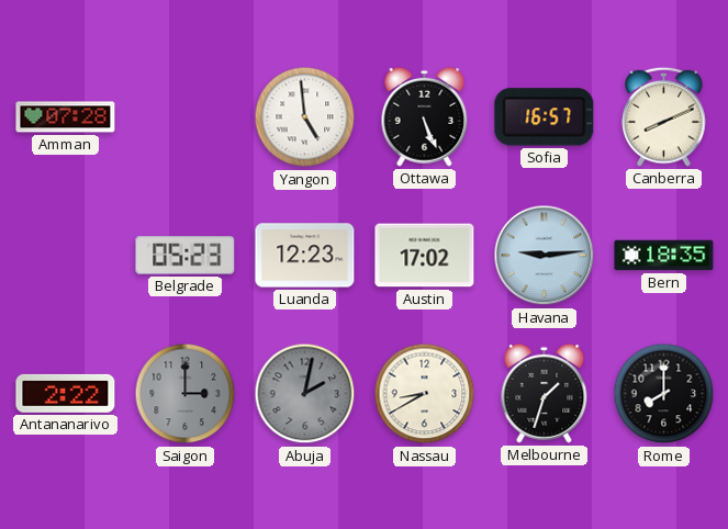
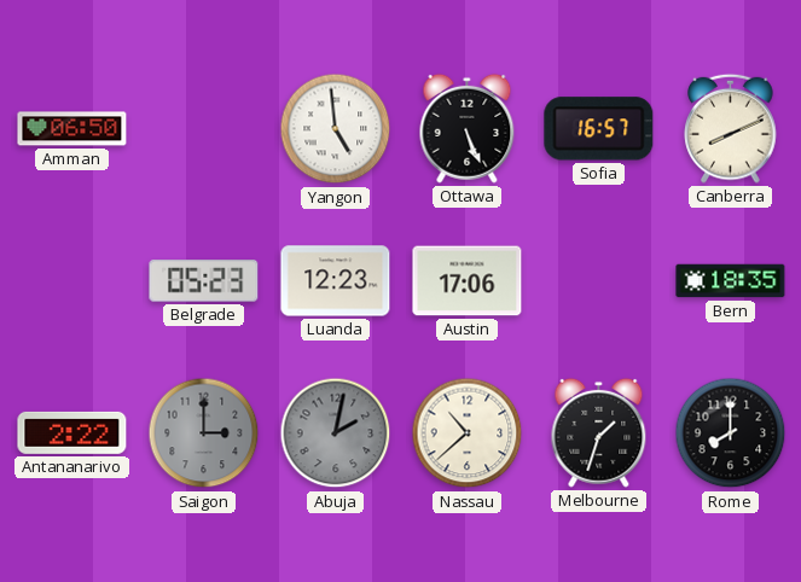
Amman: 07:28 -> 06:50
Austin: 17:02 -> 17:06
Havana: 9:14 -> none
Nassau: 8:40 -> 10:38
